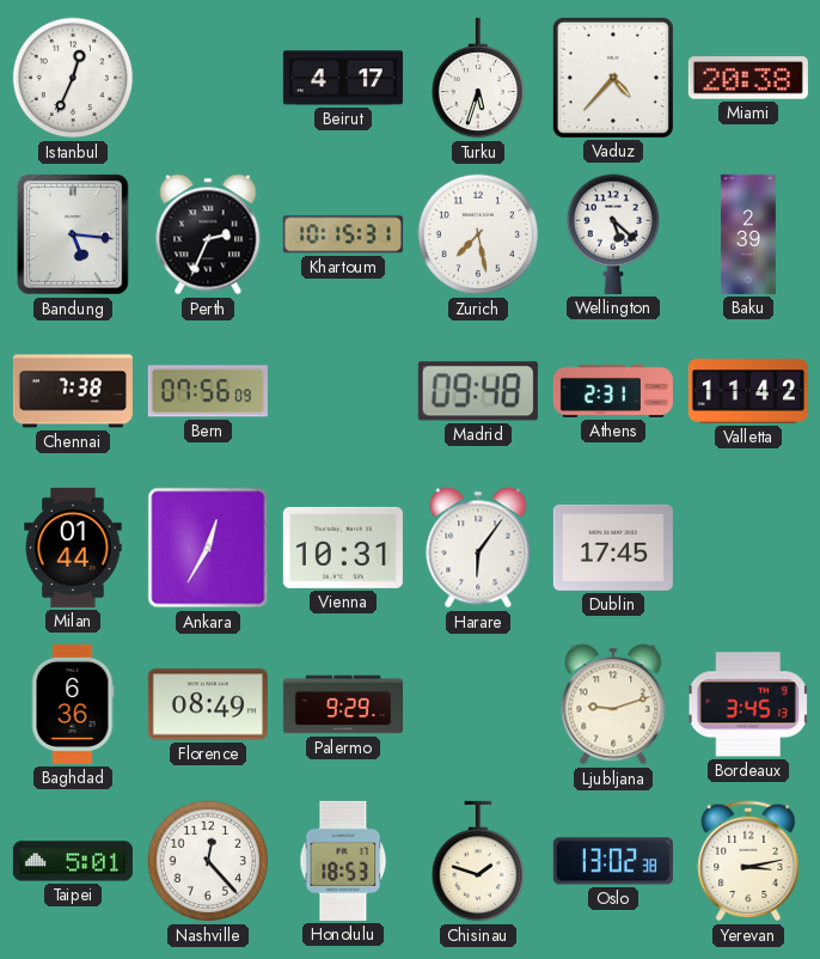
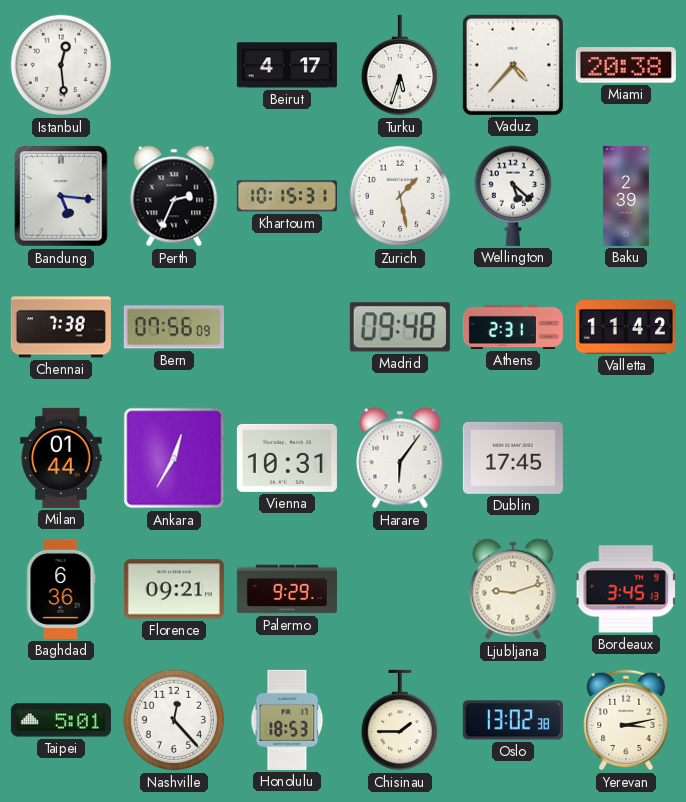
Istanbul: 12:34 -> 12:29
Zurich: 7:28 -> 1:28
Florence: 08:49 -> 09:21
Chisinau: 1:48 -> 1:45
